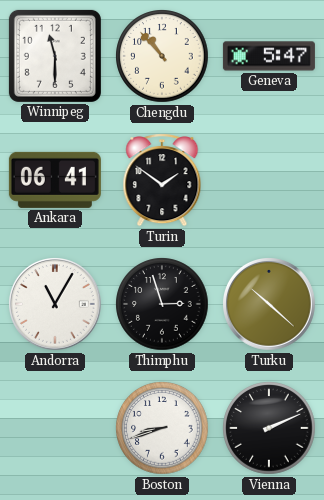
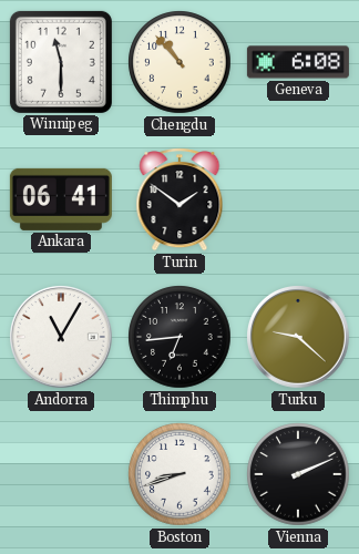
Geneva: 5:47 -> 6:08
Thimphu: 2:57 -> 6:44
Turku: 10:22 -> 9:22
